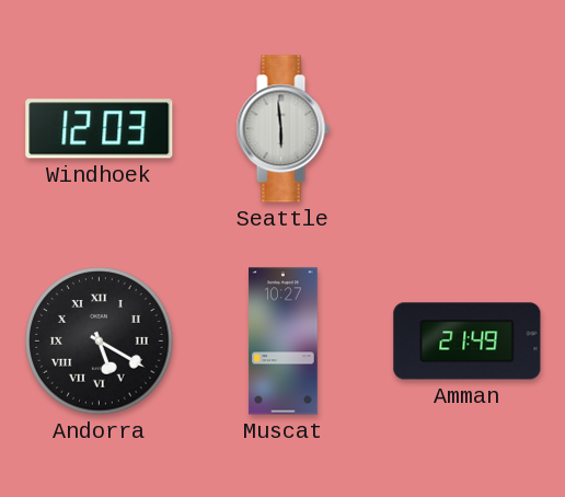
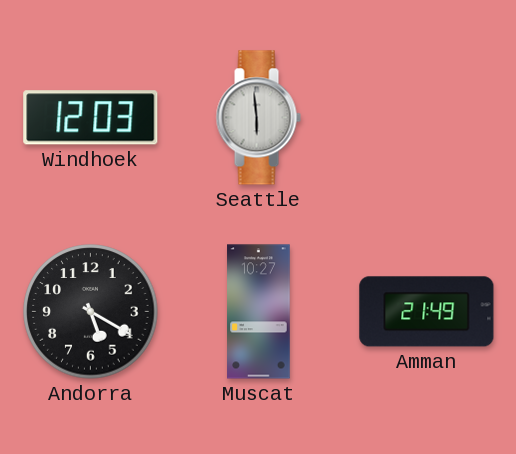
Andorra numerals: Roman -> Arabic
